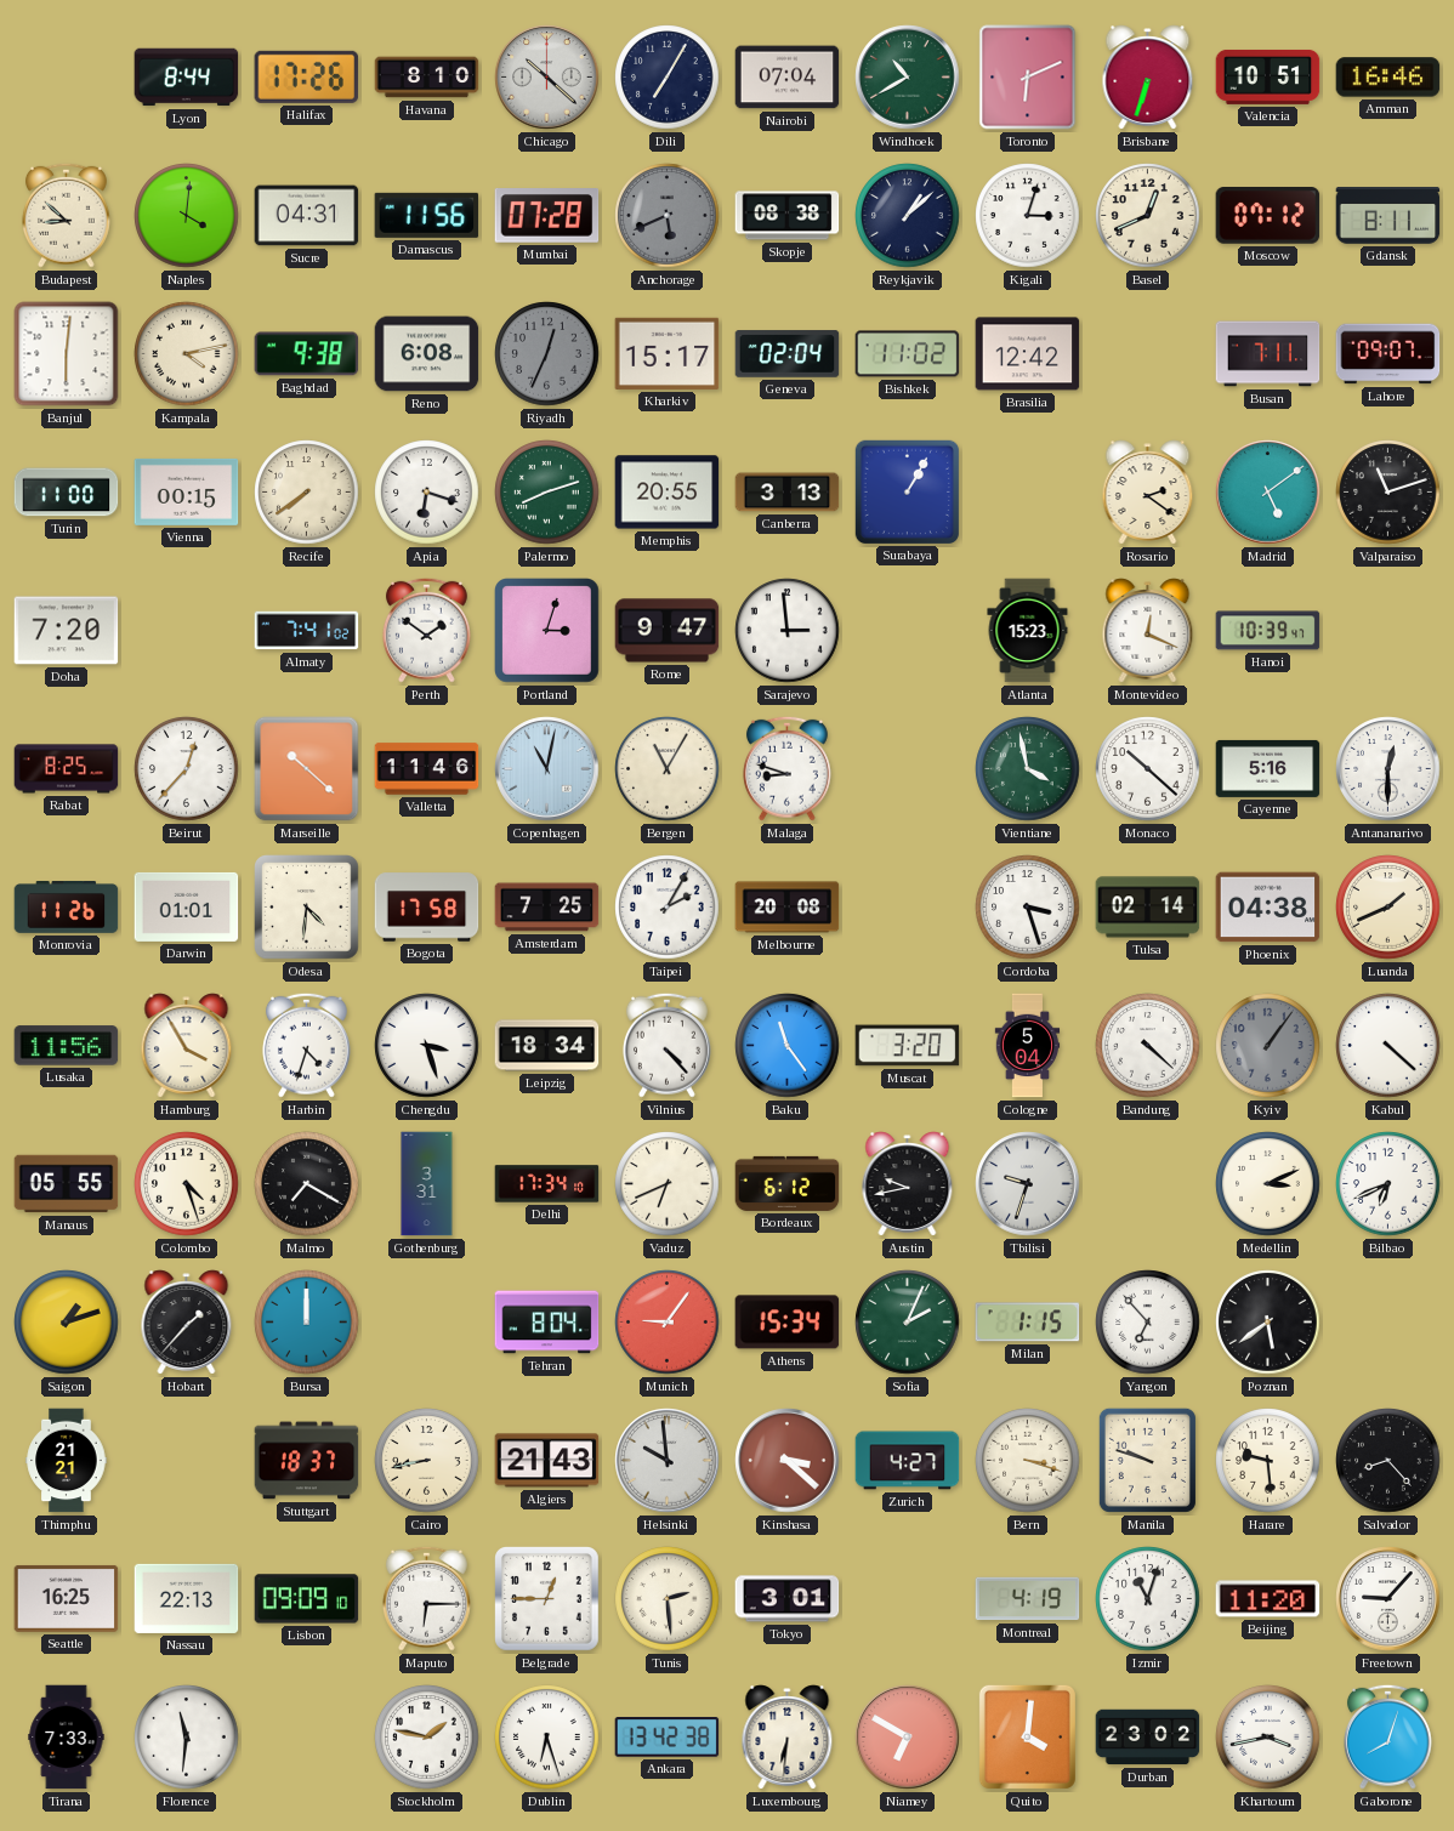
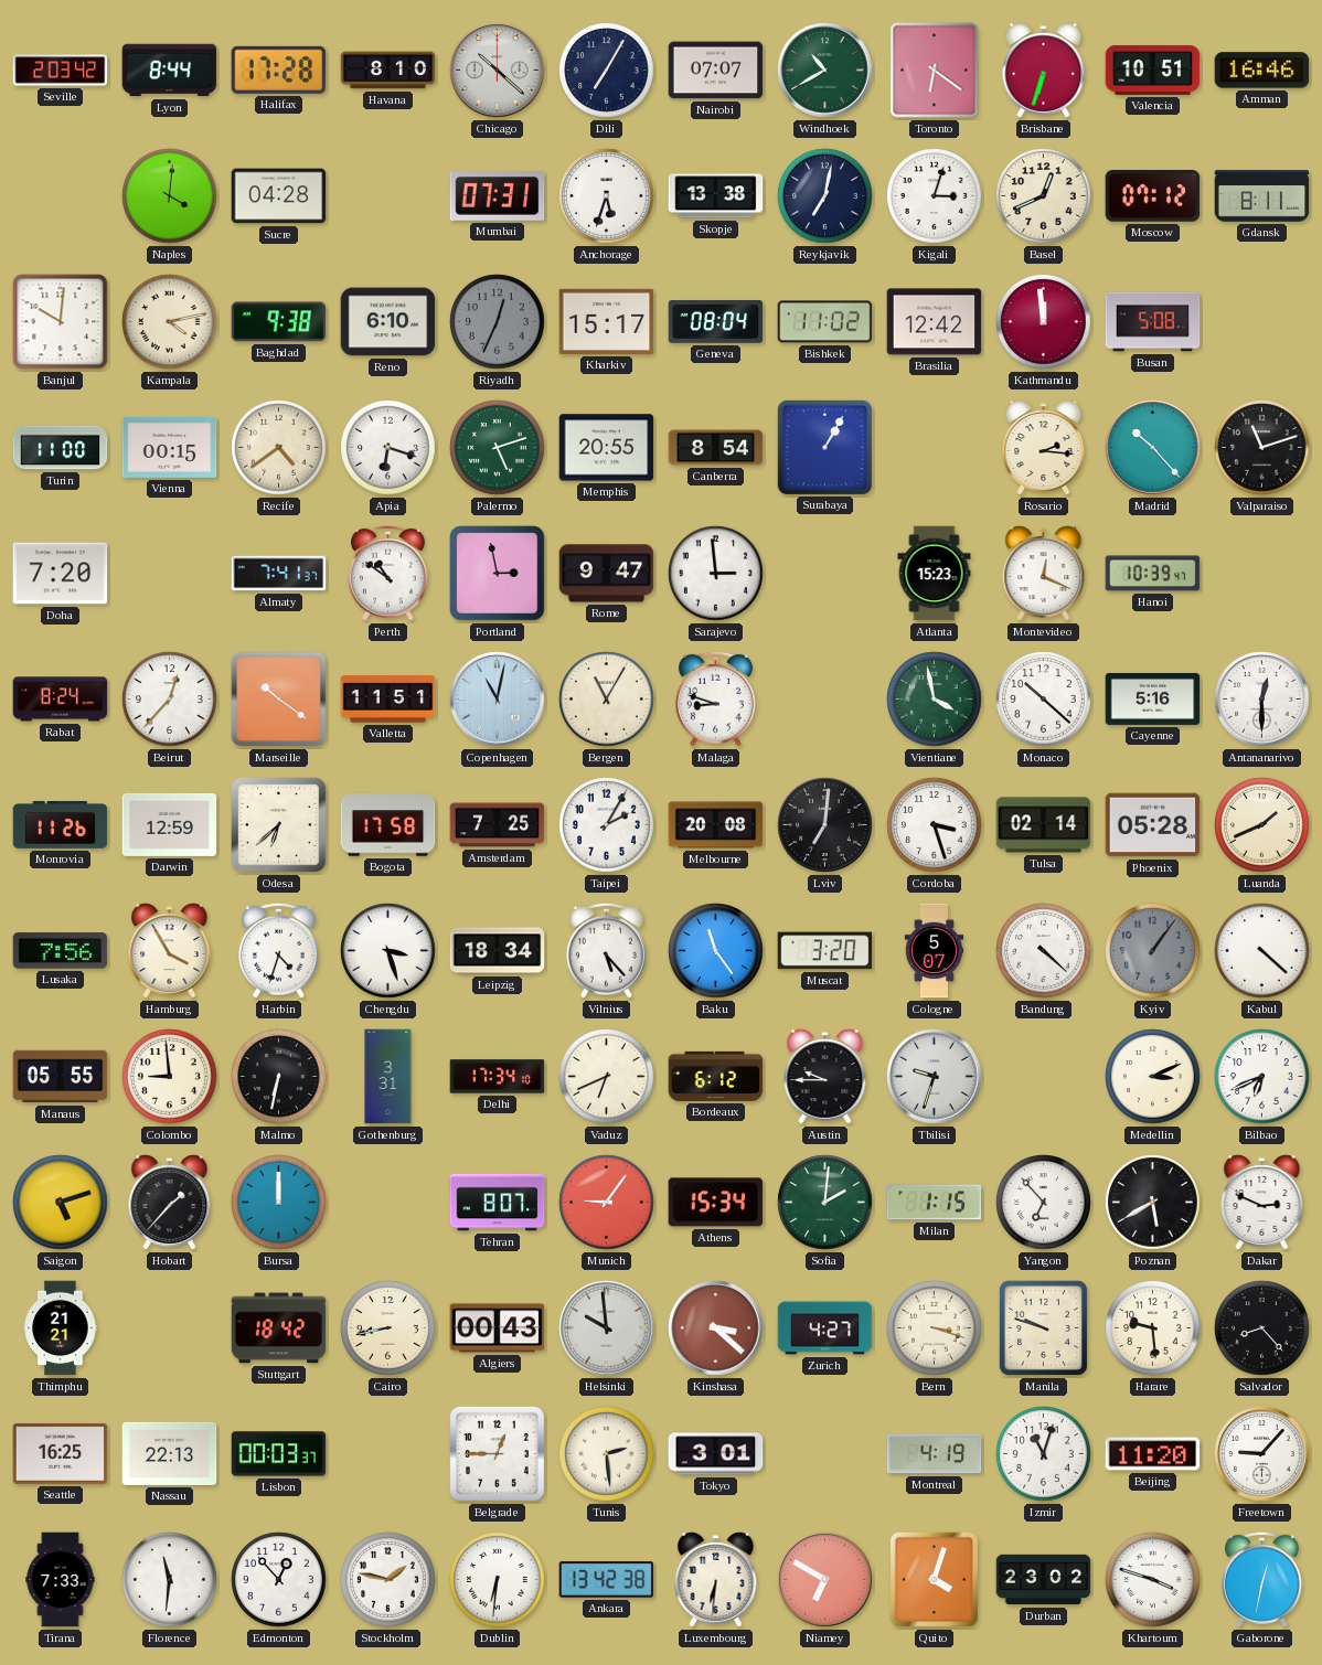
Seville: none -> 2:03
Halifax: 17:26 -> 17:28
Nairobi: 07:04 -> 07:07
Toronto: 6:11 -> 6:21
Budapest: 8:52 -> none
Sucre: 04:31 -> 04:28
Damascus: 11:56 -> none
Mumbai: 07:28 -> 07:31
Anchorage: 5:41 -> 5:33
Anchorage dial: grey -> white
Skopje: 08:38 -> 13:38
Reykjavik: 1:08 -> 7:02
Banjul: 6:01 -> 10:01
Reno: 6:08 -> 6:10
Geneva: 02:04 -> 08:04
Kathmandu: none -> 11:59
Busan: 7:11 -> 5:08
Lahore: 09:07 -> none
Recife: 7:39 -> 4:39
Palermo: 8:12 -> 5:12
Canberra: 3:13 -> 8:54
Rosario: 2:21 -> 2:16
Madrid: 5:09 -> 10:23
Almaty: 7:41:02 -> 7:41:37
Perth: 1:51 -> 10:51
Portland: 3:03 -> 2:58
Rabat: 8:25 -> 8:24
Marseille: 10:22 -> 10:21
Valletta: 11:46 -> 11:51
Darwin: 01:01 -> 12:59
Odesa: 4:31 -> 6:38
Lviv: none -> 7:01
Phoenix: 04:38 -> 05:28
Lusaka: 11:56 -> 7:56
Vilnius: 4:23 -> 5:23
Cologne: 5:04 -> 5:07
Colombo: 4:27 -> 8:59
Malmo: 7:20 -> 6:32
Austin: 9:43 -> 9:45
Saigon: 1:12 -> 5:12
Tehran: 8:04 -> 8:07
Sofia: 2:04 -> 2:01
Poznan: 5:39 -> 5:40
Dakar: none -> 2:49
Stuttgart: 18:37 -> 18:42
Algiers: 21:43 -> 00:43
Lisbon: 09:09 -> 00:03
Maputo: 6:15 -> none
Edmonton: none -> 12:53
Dublin: 6:27 -> 6:31
Quito: 4:01 -> 4:03
Khartoum: 3:43 -> 3:48
Gaborone: 8:03 -> 12:32
